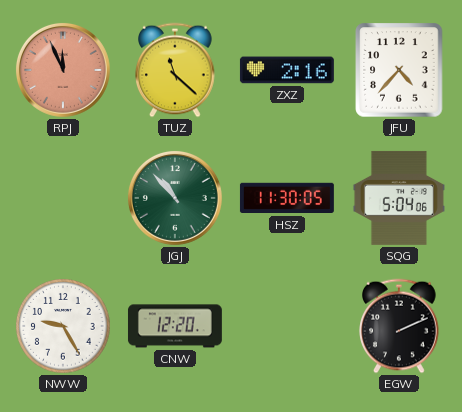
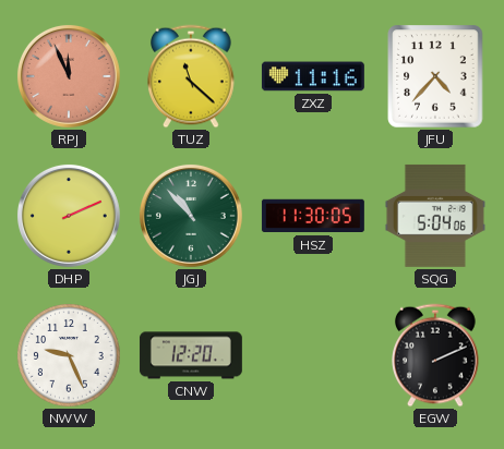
ZXZ: 2:16 -> 11:16
DHP: none -> 2:11
NWW: 9:25 -> 9:26
